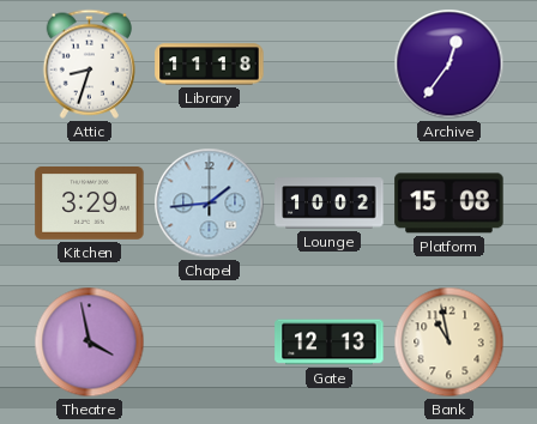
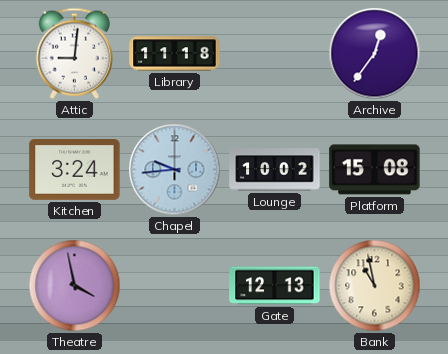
Attic: 8:33 -> 9:01
Kitchen: 3:29 -> 3:24
Chapel: 1:44 -> 9:44
